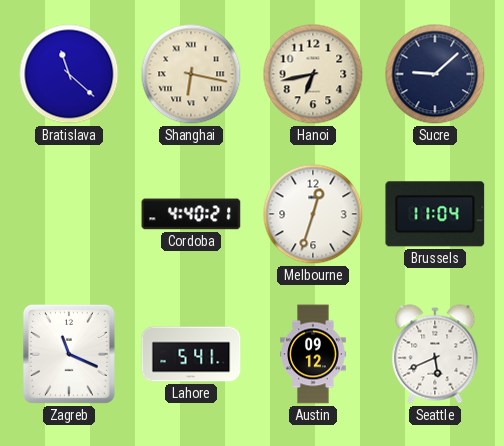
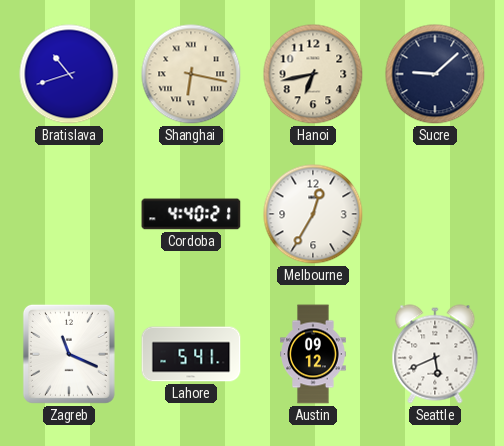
Bratislava: 11:22 -> 10:42
Melbourne: 12:33 -> 12:35
Brussels: 11:04 -> none
